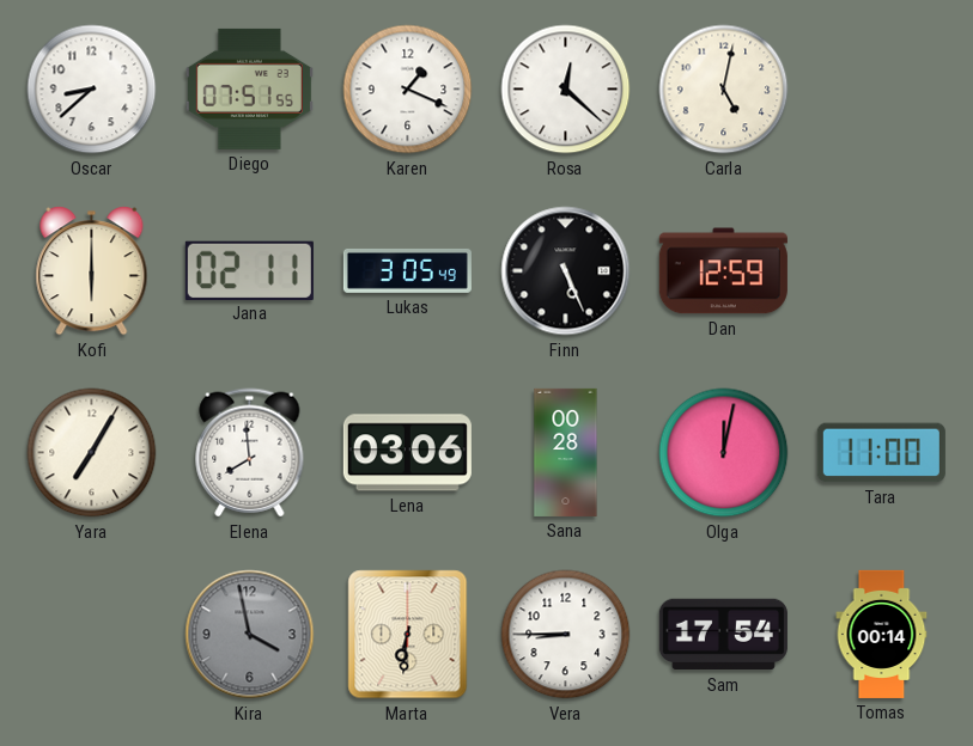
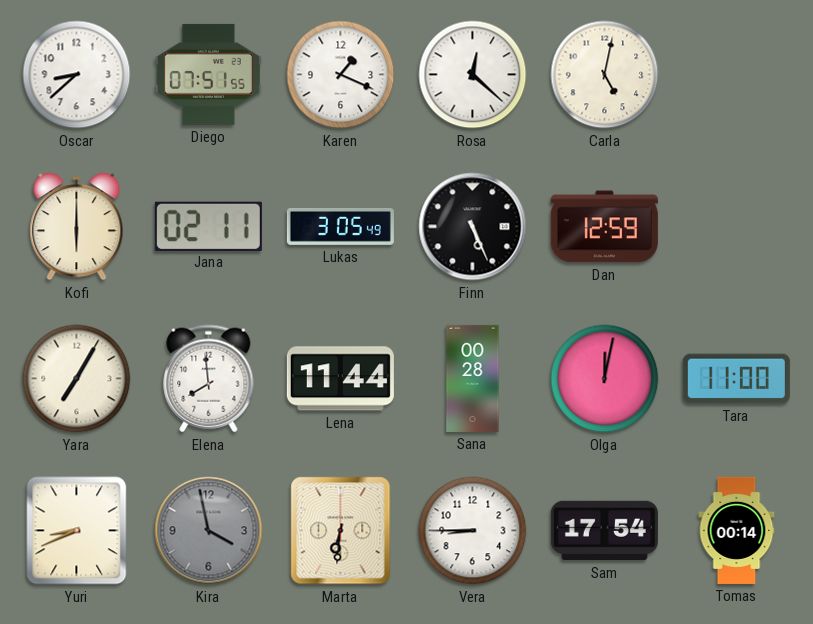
Lena: 03:06 -> 11:44
Yuri: none -> 8:41
